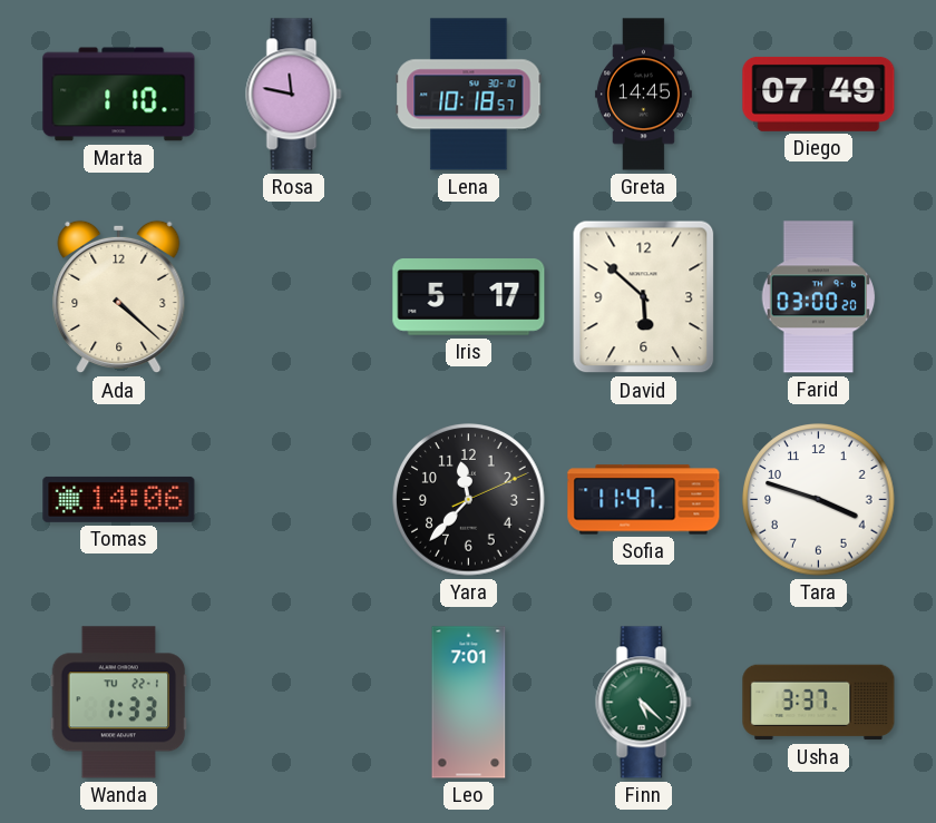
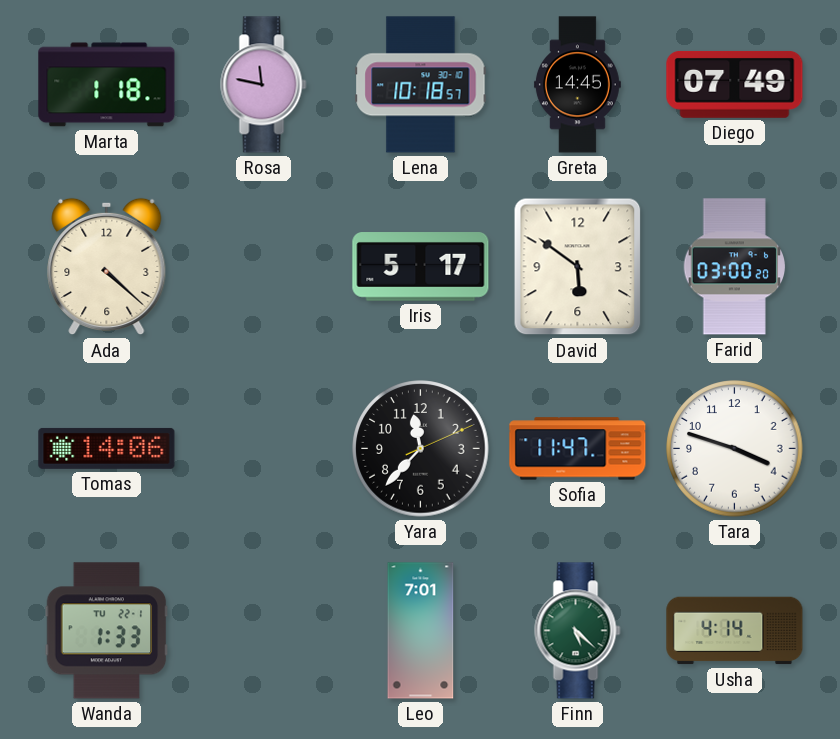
Marta: 1:10 -> 1:18
David: 5:52 -> 5:51
Usha: 3:37 -> 4:14
